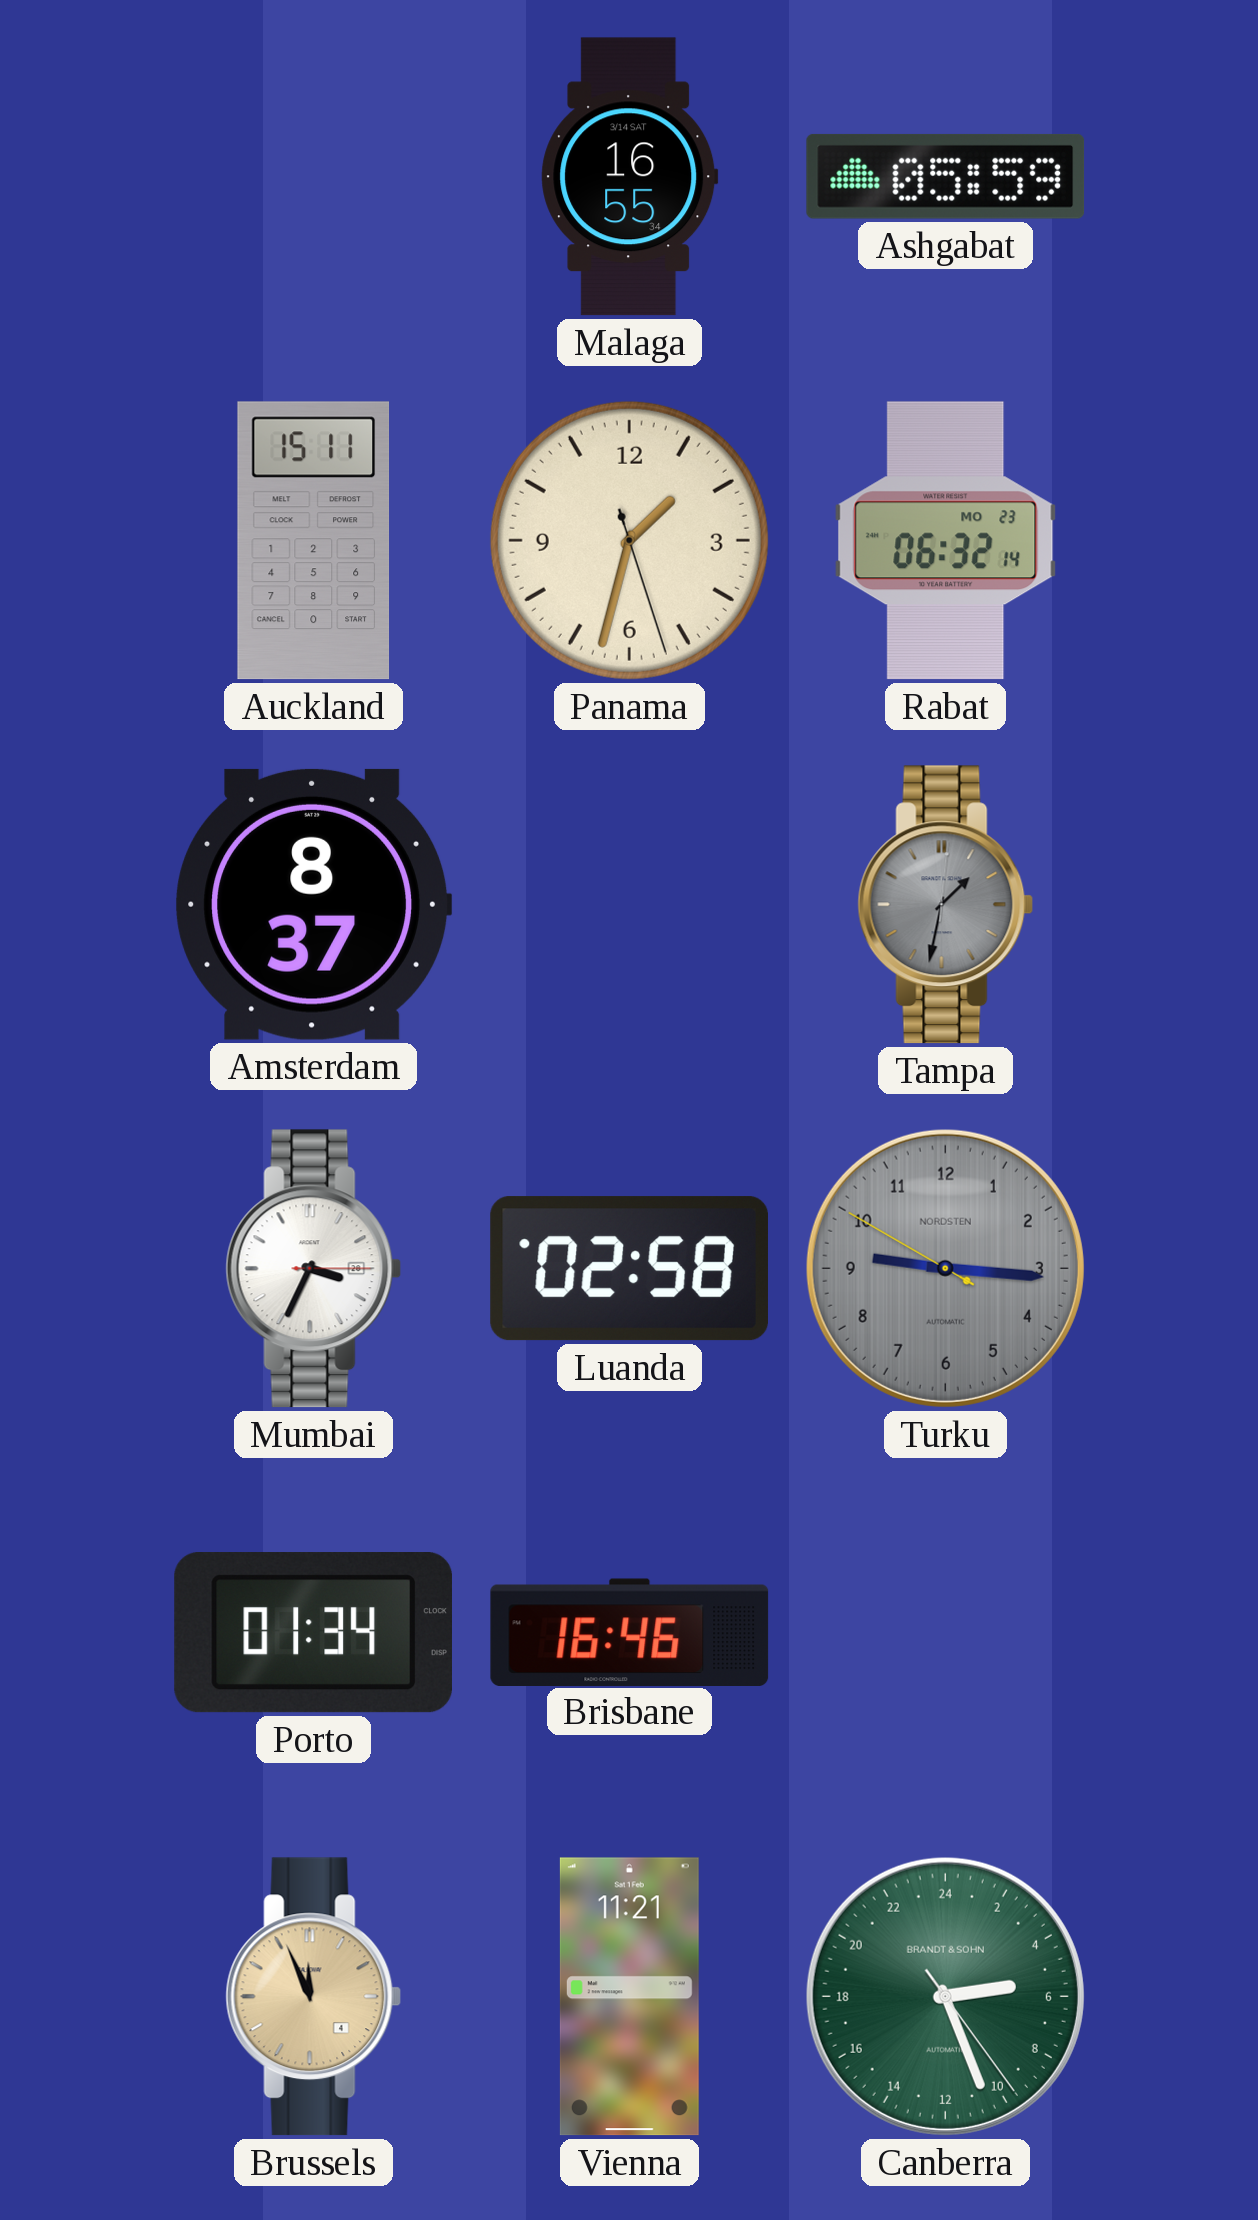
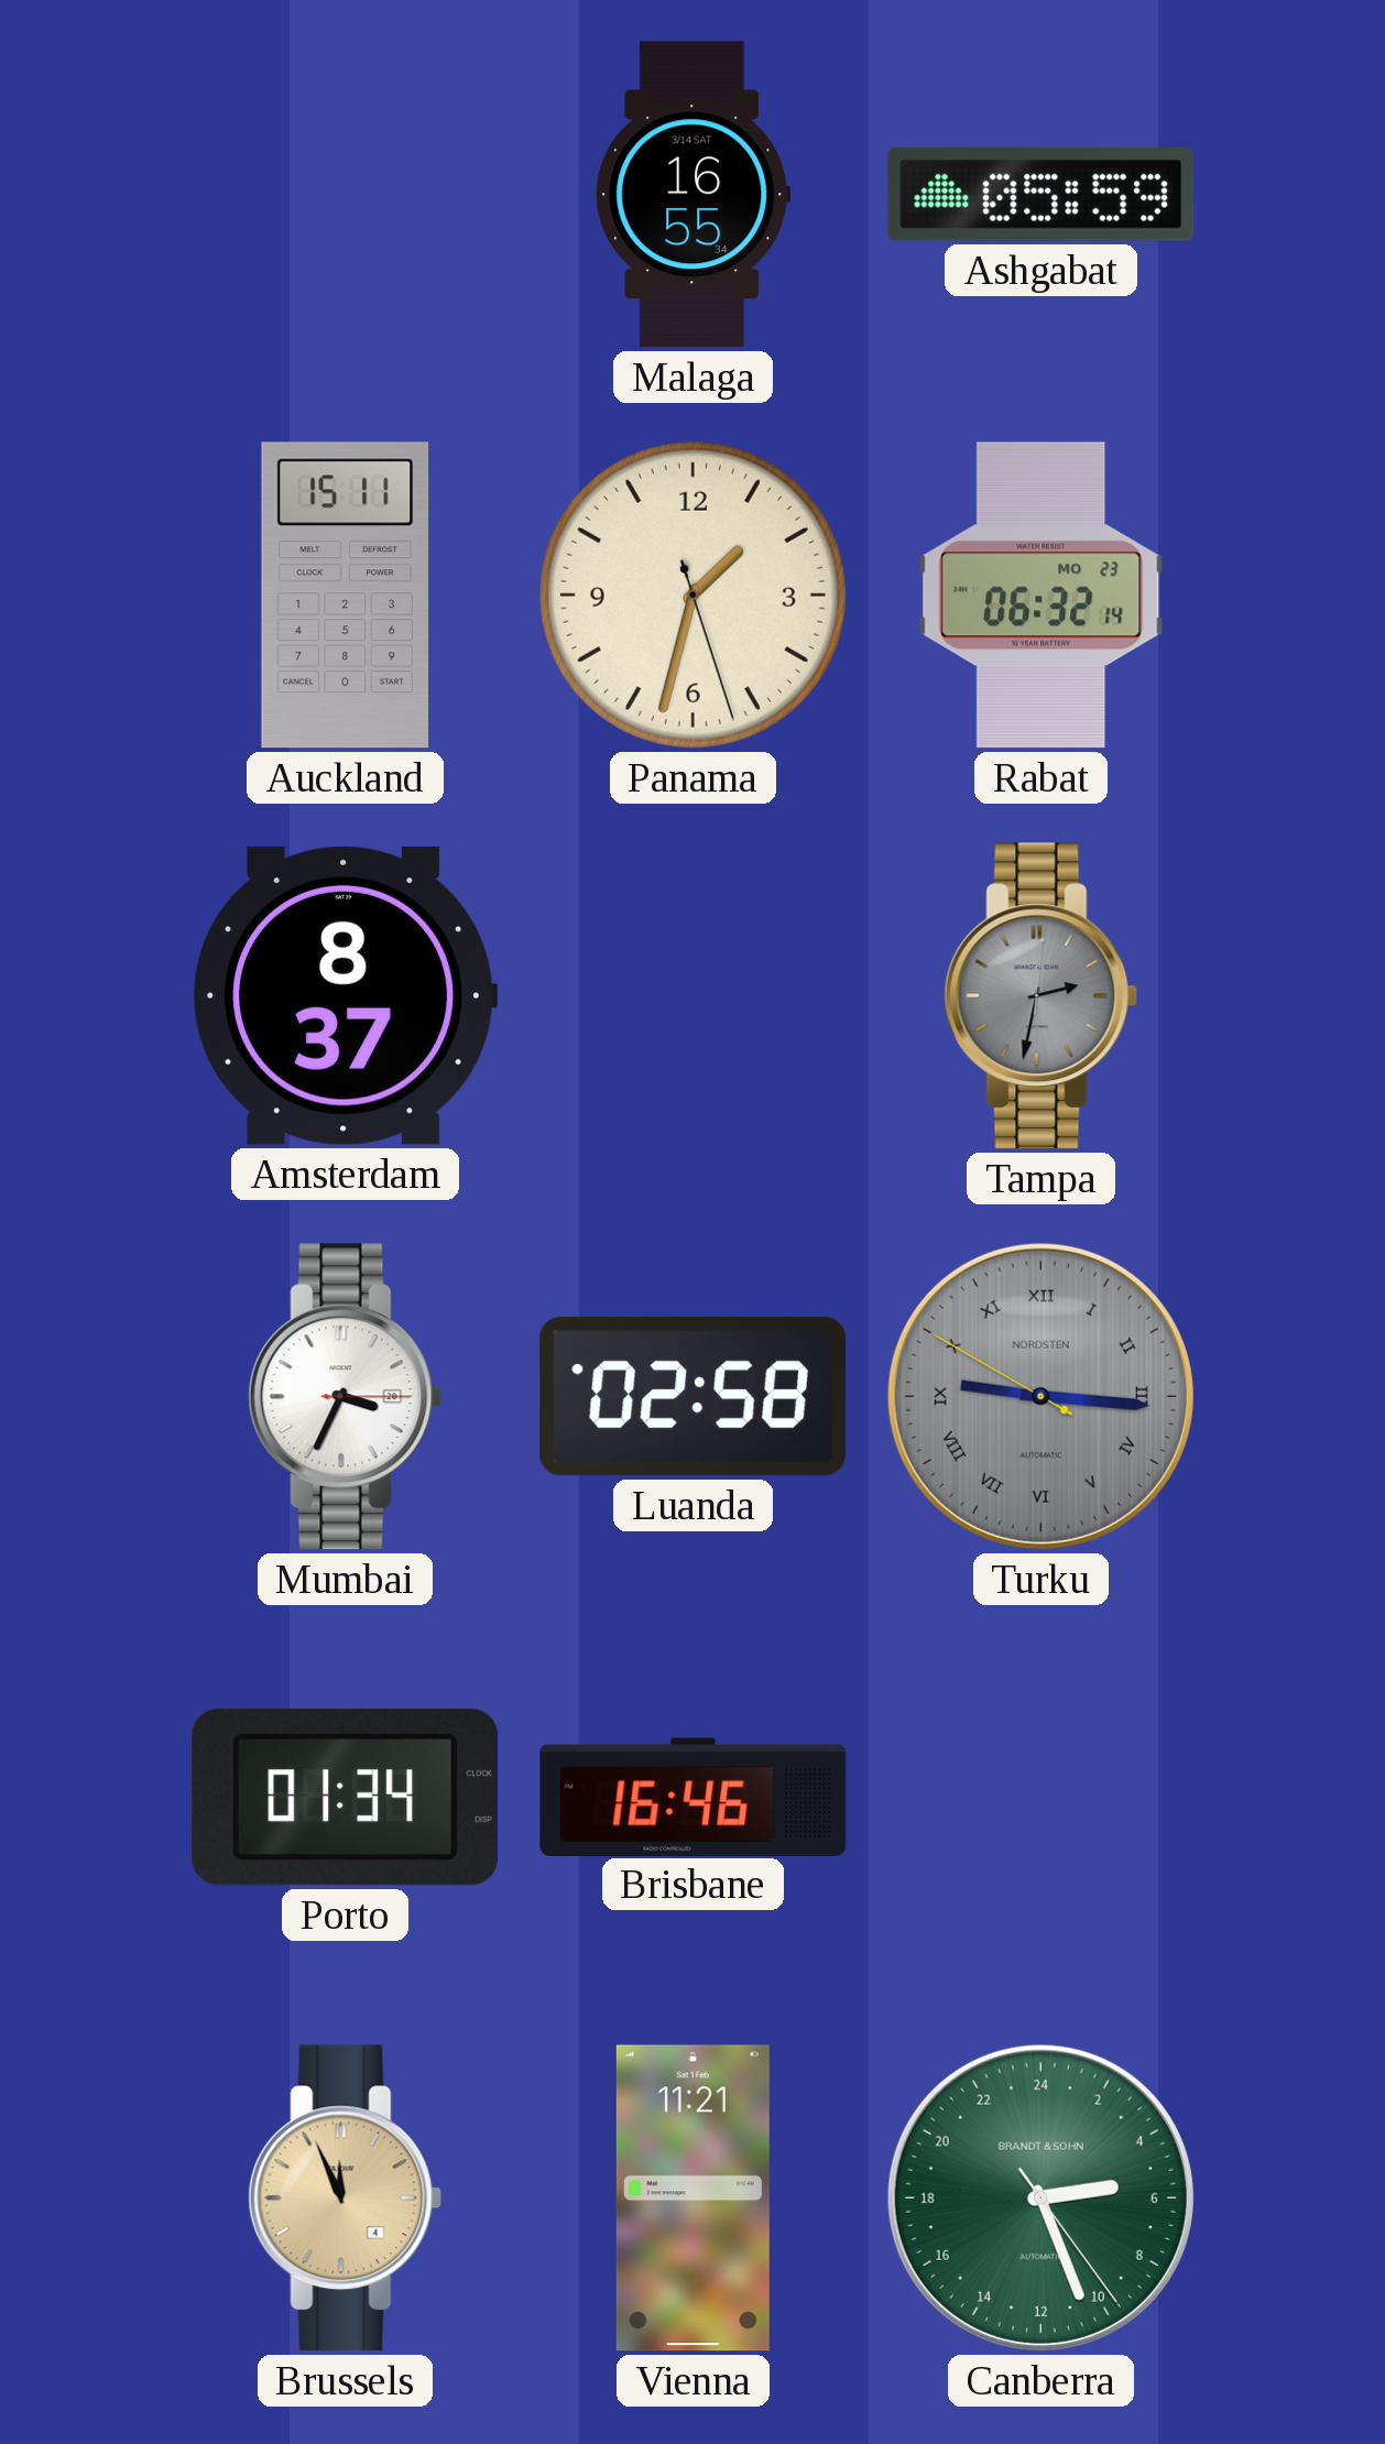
Tampa: 1:32 -> 2:32
Turku numerals: Arabic -> Roman
